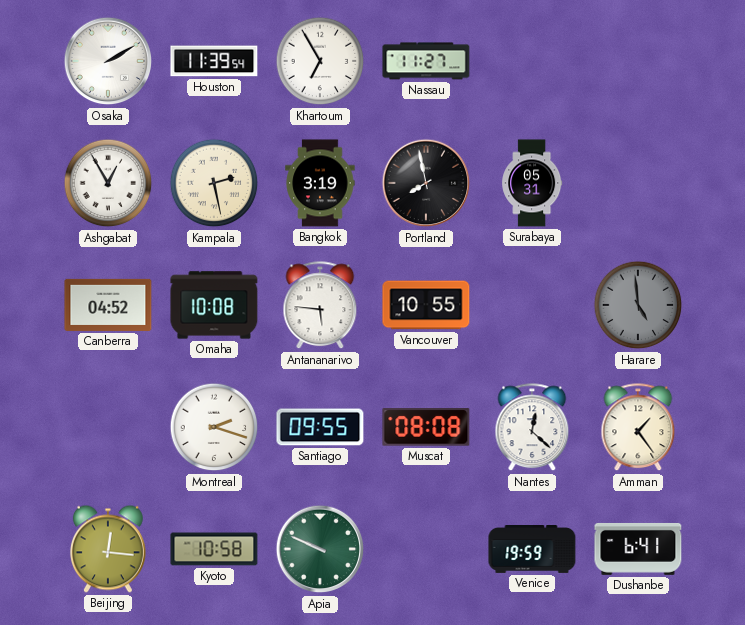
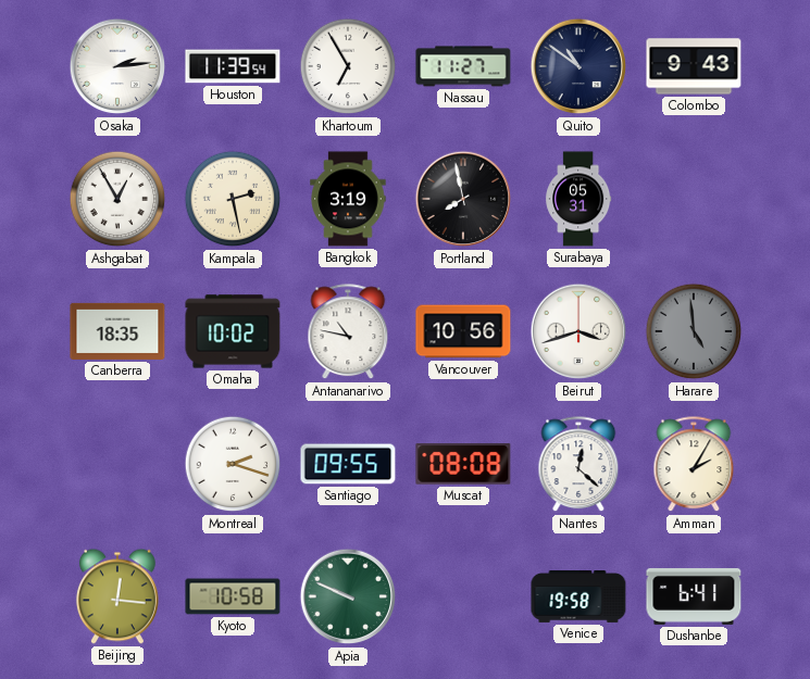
Osaka: 2:10 -> 2:14
Quito: none -> 10:51
Colombo: none -> 9:43
Canberra: 04:52 -> 18:35
Omaha: 10:08 -> 10:02
Antananarivo: 5:46 -> 10:47
Vancouver: 10:55 -> 10:56
Beirut: none -> 3:42
Amman: 1:24 -> 2:05
Venice: 19:59 -> 19:58
